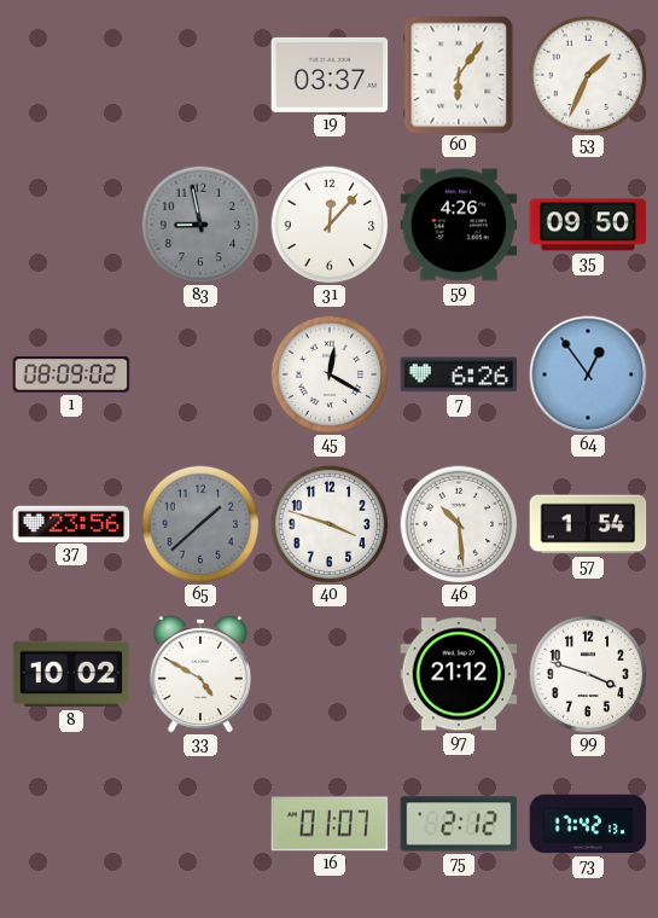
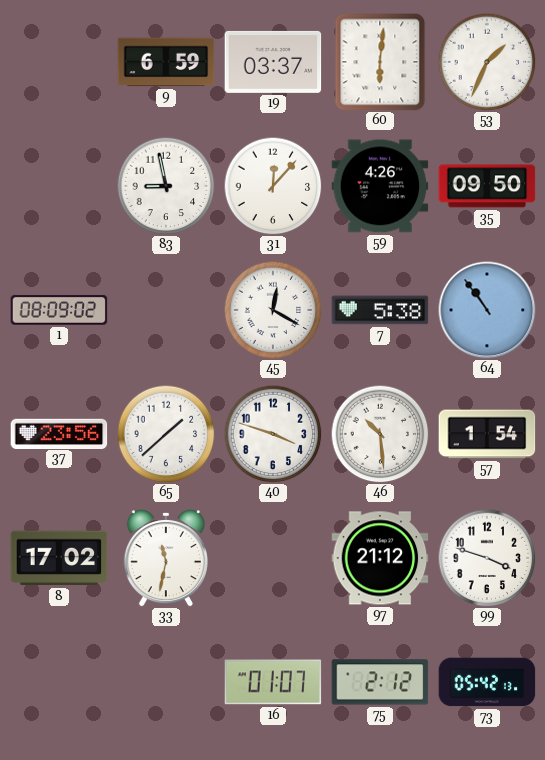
9: none -> 6:59
60: 6:06 -> 6:01
83 dial: grey -> white
7: 6:26 -> 5:38
64: 12:54 -> 10:54
65 dial: grey -> white
8: 10:02 -> 17:02
33: 4:50 -> 11:32
73: 17:42 -> 05:42
